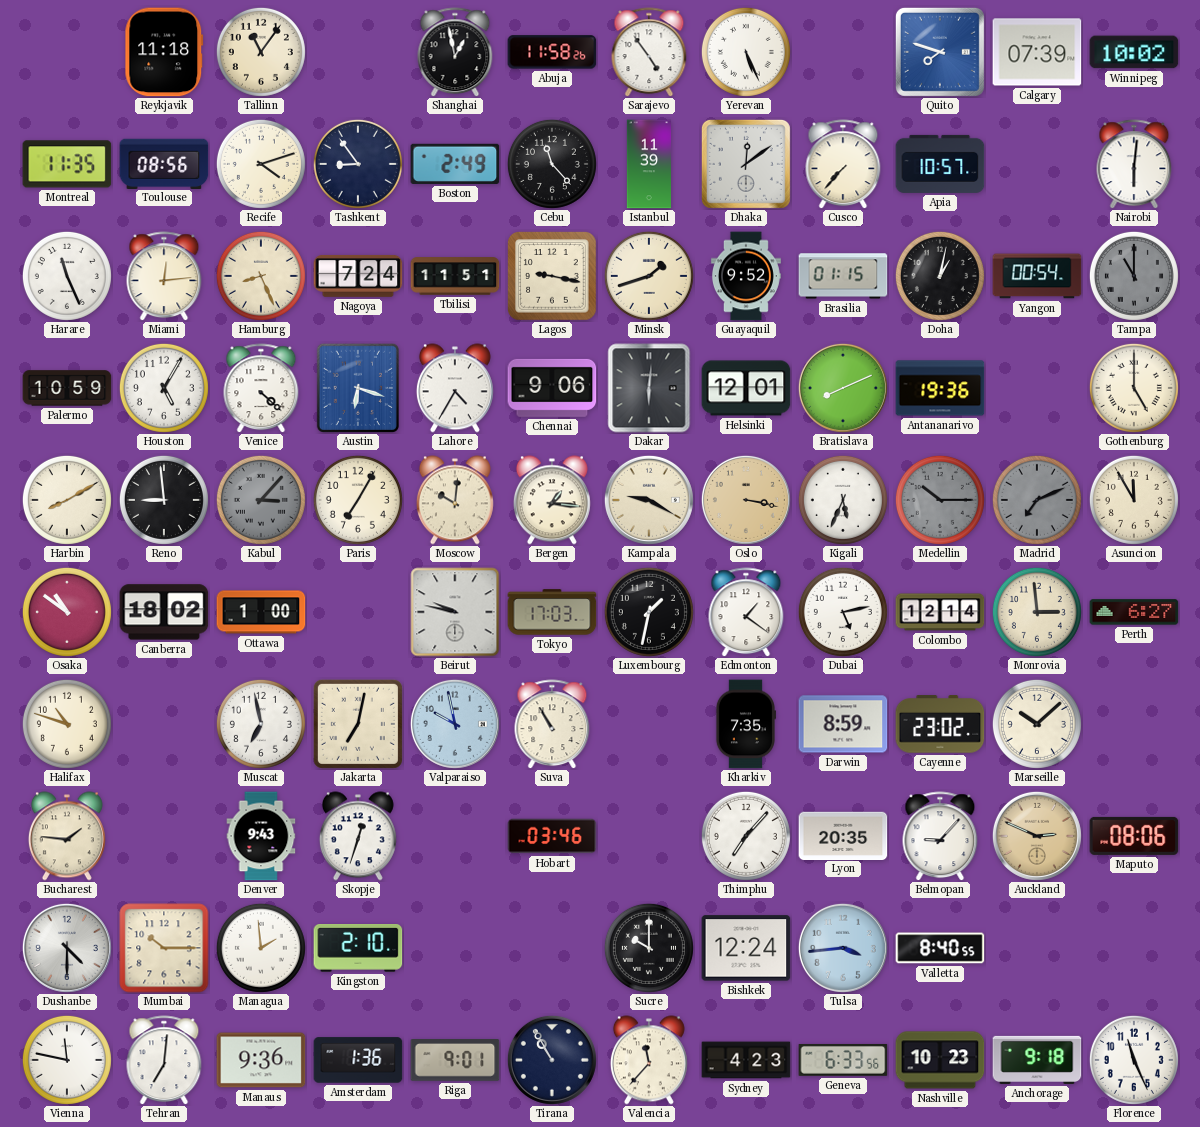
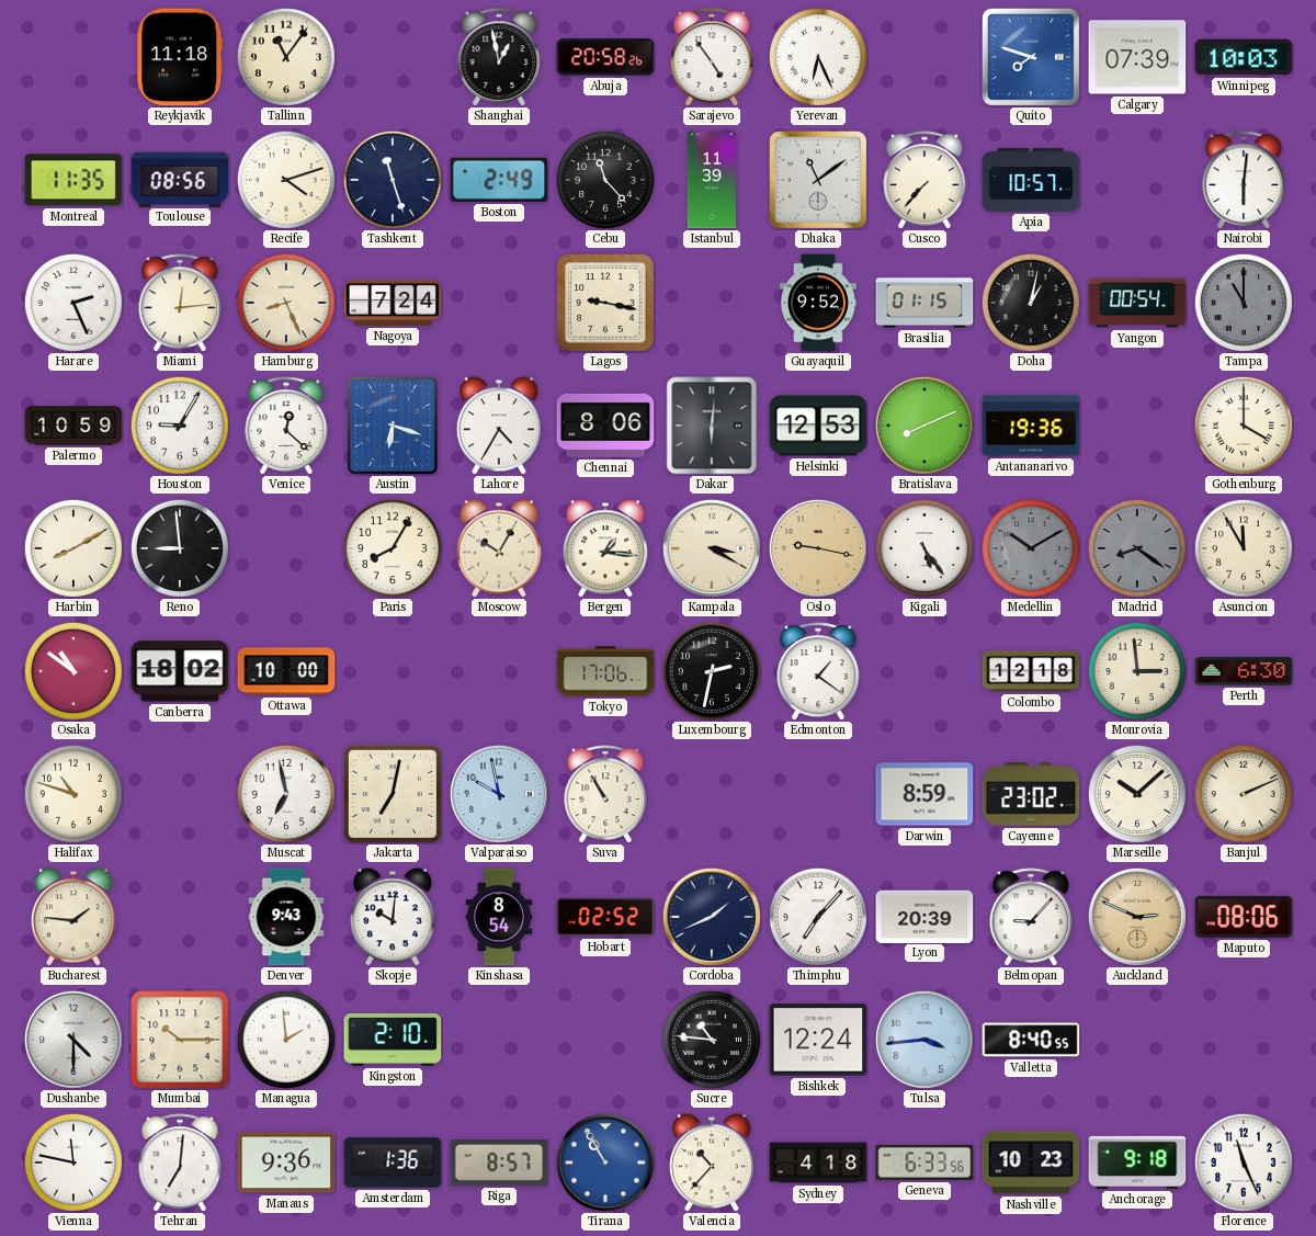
Abuja: 11:58 -> 20:58
Yerevan: 5:26 -> 6:26
Winnipeg: 10:02 -> 10:03
Tashkent: 8:54 -> 11:27
Dhaka: 12:09 -> 11:09
Harare: 11:26 -> 2:26
Tbilisi: 11:51 -> none
Minsk: 1:42 -> none
Houston: 5:05 -> 9:05
Venice: 4:22 -> 12:22
Chennai: 9:06 -> 8:06
Helsinki: 12:01 -> 12:53
Gothenburg: 5:00 -> 4:00
Kabul: 3:07 -> none
Paris: 7:05 -> 8:05
Moscow: 10:01 -> 10:05
Kampala: 9:20 -> 3:20
Oslo: 3:17 -> 9:17
Kigali: 5:34 -> 5:24
Medellin: 10:15 -> 10:10
Madrid: 7:11 -> 8:21
Ottawa: 1:00 -> 10:00
Beirut: 9:47 -> none
Tokyo: 17:03 -> 17:06
Luxembourg: 1:32 -> 2:32
Dubai: 5:13 -> none
Colombo: 12:14 -> 12:18
Perth: 6:27 -> 6:30
Kharkiv: 7:35 -> none
Banjul: none -> 2:11
Skopje: 12:33 -> 10:01
Kinshasa: none -> 8:54
Hobart: 03:46 -> 02:52
Cordoba: none -> 1:41
Lyon: 20:35 -> 20:39
Sucre: 10:00 -> 10:46
Riga: 9:01 -> 8:57
Tirana dial: navy -> blue
Valencia: 11:37 -> 10:37
Sydney: 4:23 -> 4:18
